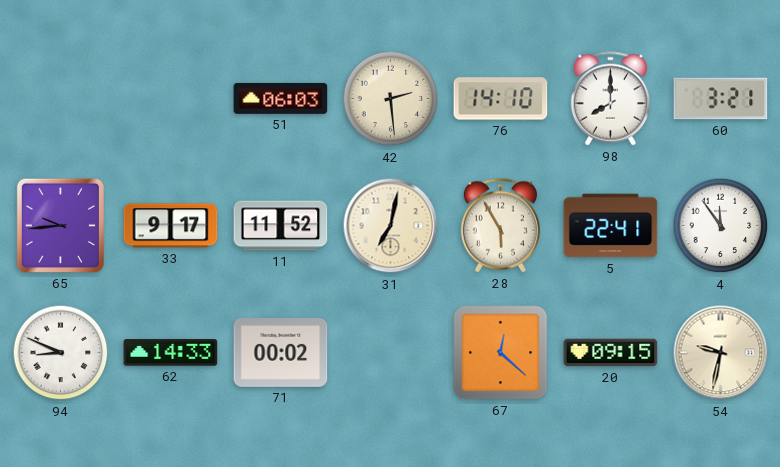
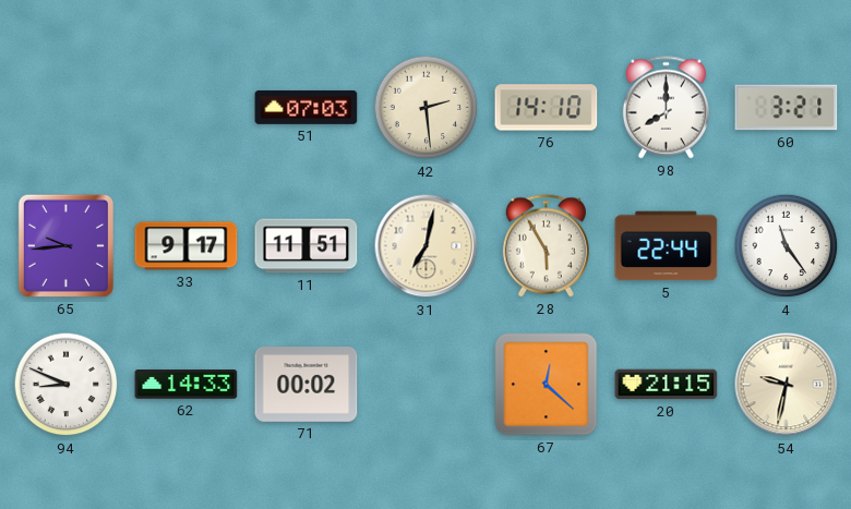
51: 06:03 -> 07:03
11: 11:52 -> 11:51
5: 22:41 -> 22:44
4: 11:54 -> 11:24
20: 09:15 -> 21:15
